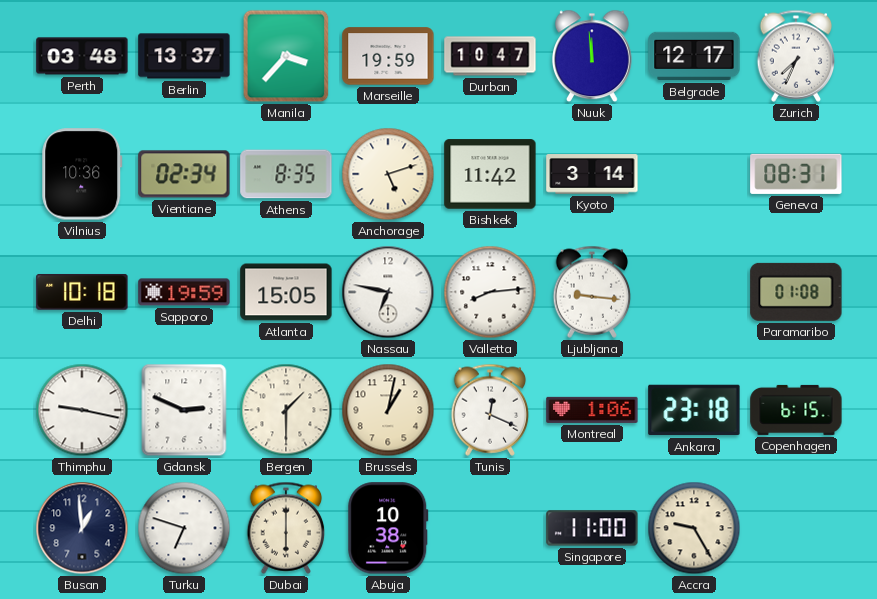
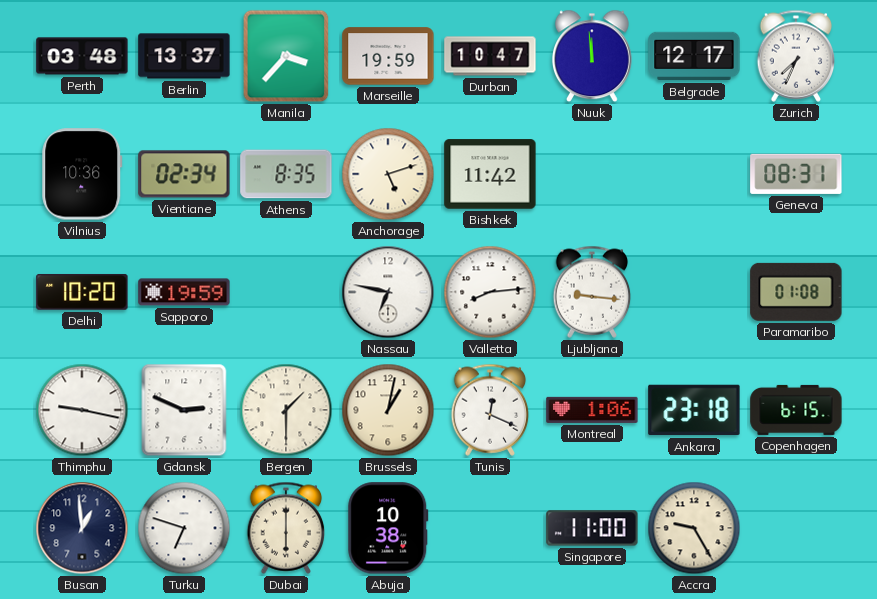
Kyoto: 3:14 -> none
Delhi: 10:18 -> 10:20
Atlanta: 15:05 -> none
